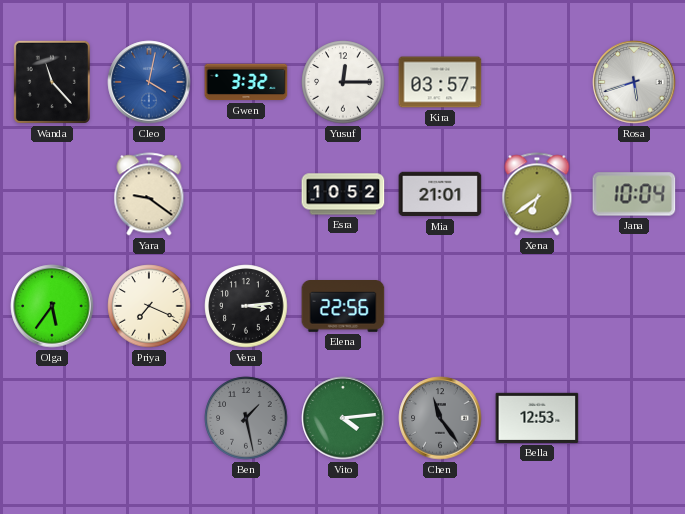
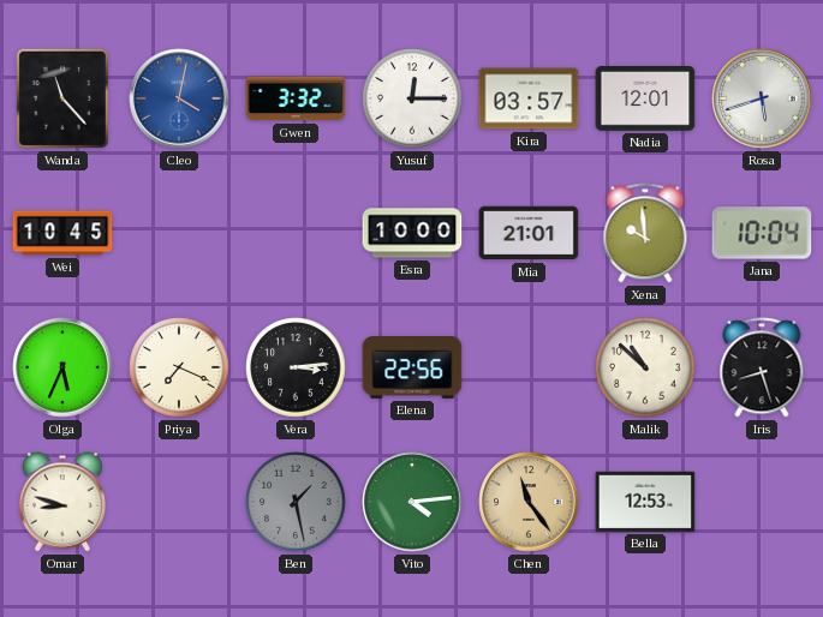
Nadia: none -> 12:01
Wei: none -> 10:45
Yara: 9:21 -> none
Esra: 10:52 -> 10:00
Xena: 6:39 -> 9:59
Olga: 5:36 -> 5:34
Malik: none -> 10:52
Iris: none -> 8:27
Omar: none -> 8:48
Chen dial: grey -> champagne
